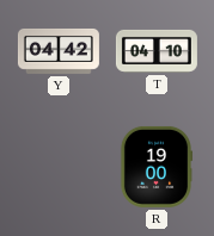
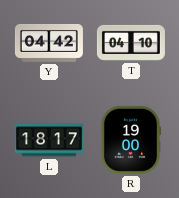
L: none -> 18:17
